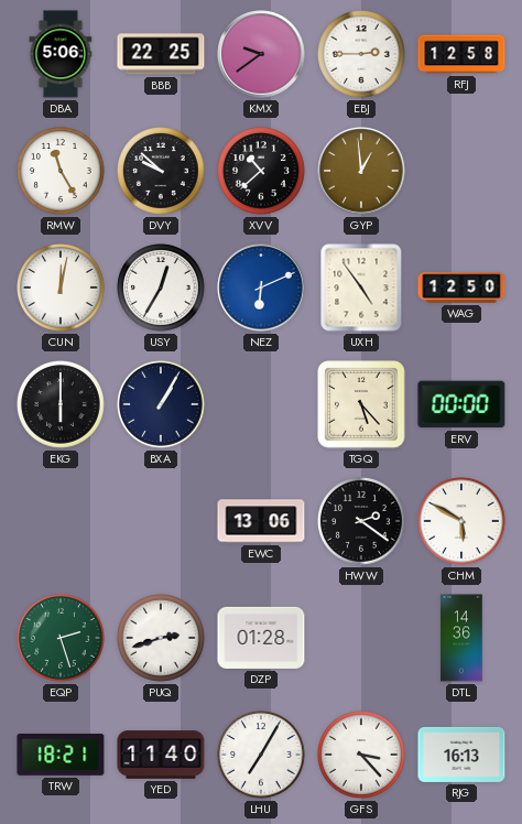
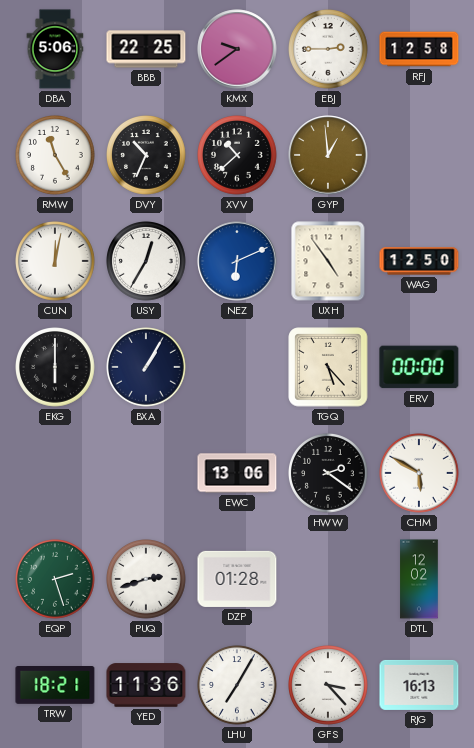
DVY: 9:52 -> 10:34
DTL: 14:36 -> 12:02
YED: 11:40 -> 11:36
